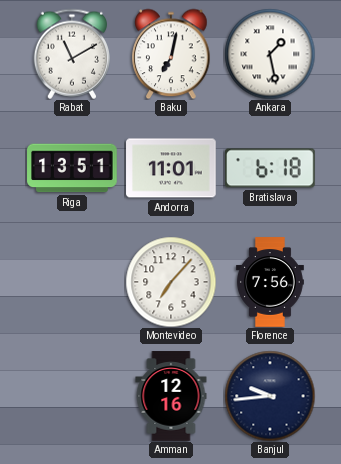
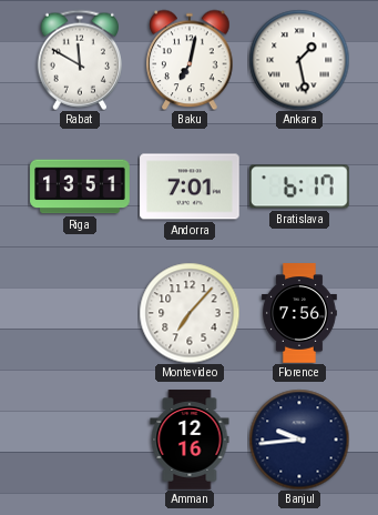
Rabat: 11:10 -> 11:50
Andorra: 11:01 -> 7:01
Bratislava: 6:18 -> 6:17
